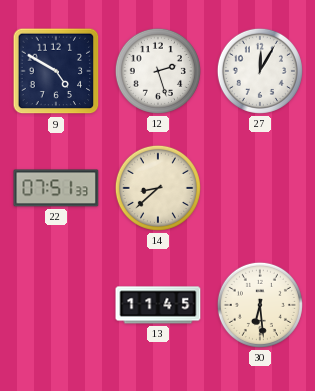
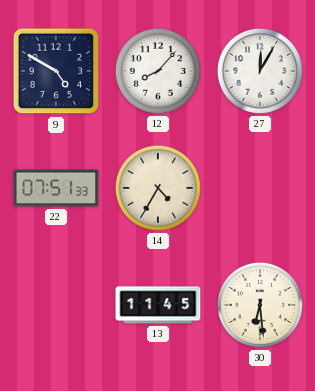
12: 2:27 -> 8:07
14: 8:38 -> 4:35
